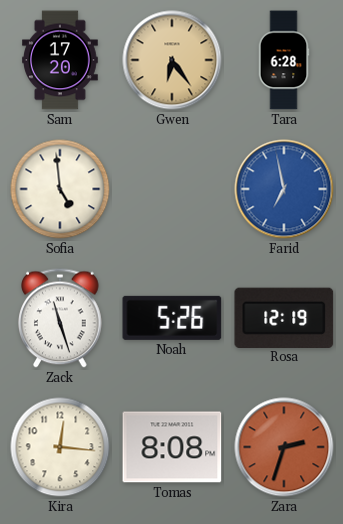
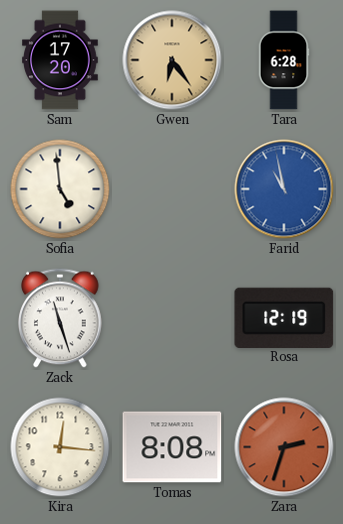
Farid: 6:58 -> 10:58
Noah: 5:26 -> none
